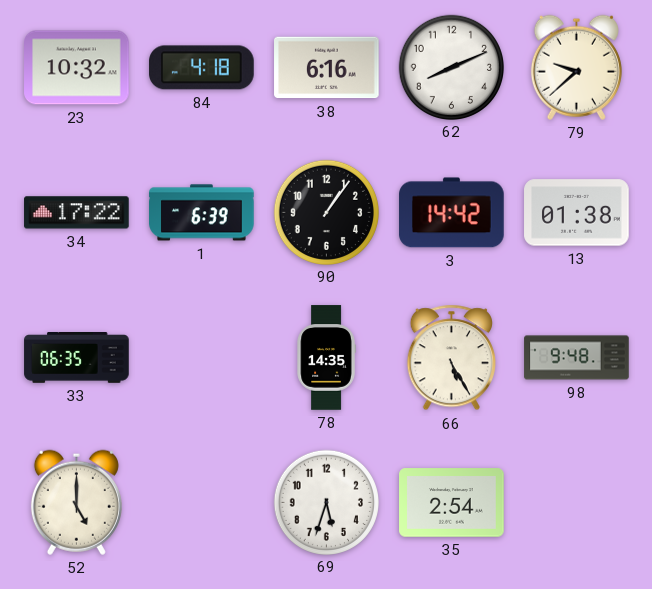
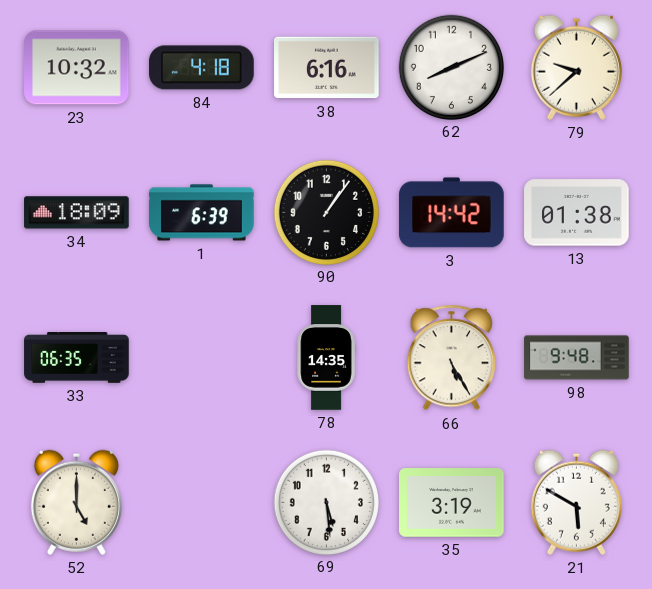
34: 17:22 -> 18:09
69: 5:33 -> 5:29
35: 2:54 -> 3:19
21: none -> 5:50
